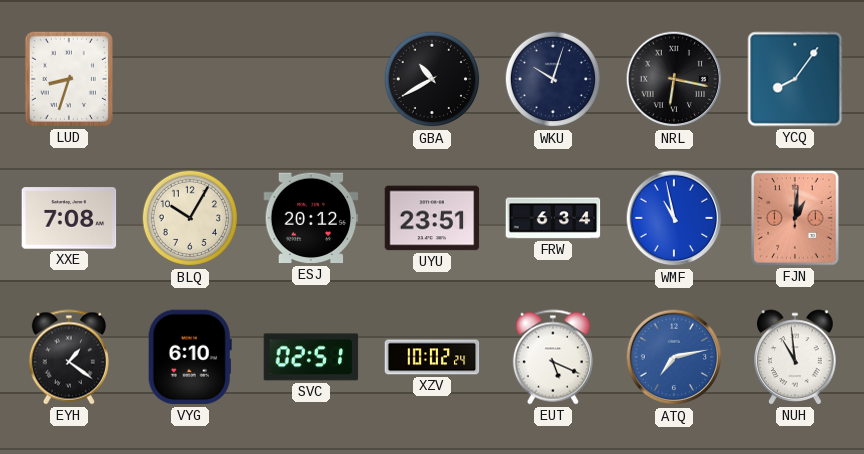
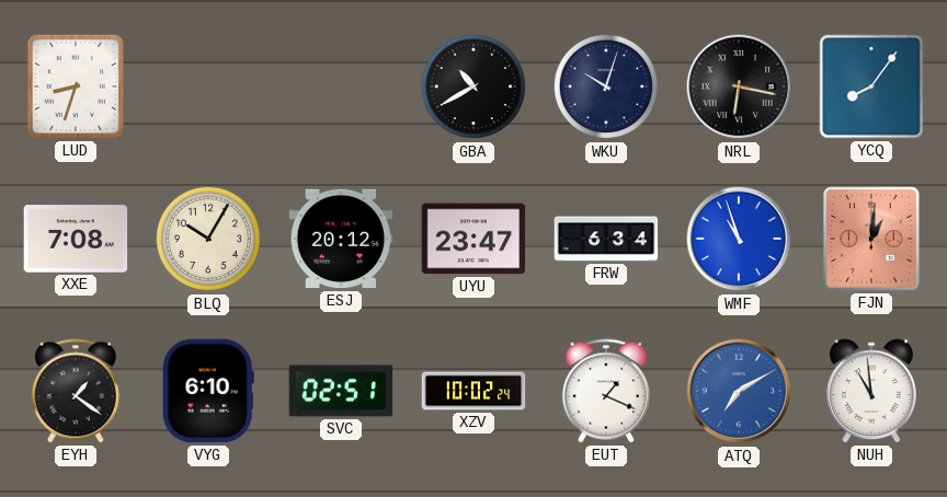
UYU: 23:51 -> 23:47
WMF: 10:58 -> 10:57
EUT: 5:19 -> 1:19
ATQ: 7:13 -> 7:10
